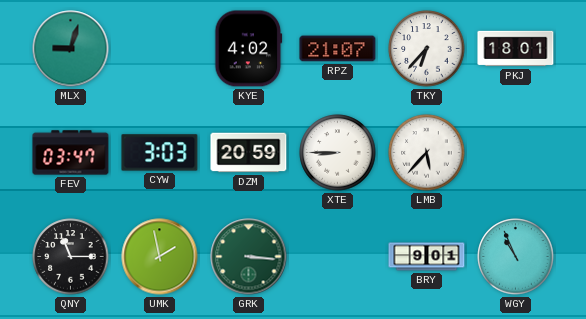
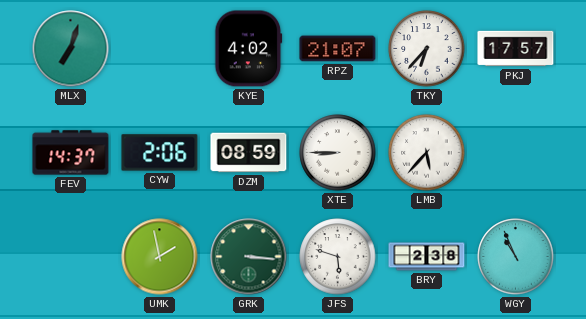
MLX: 9:03 -> 7:03
PKJ: 18:01 -> 17:57
FEV: 03:47 -> 14:37
CYW: 3:03 -> 2:06
DZM: 20:59 -> 08:59
QNY: 11:15 -> none
JFS: none -> 5:48
BRY: 9:01 -> 2:38
